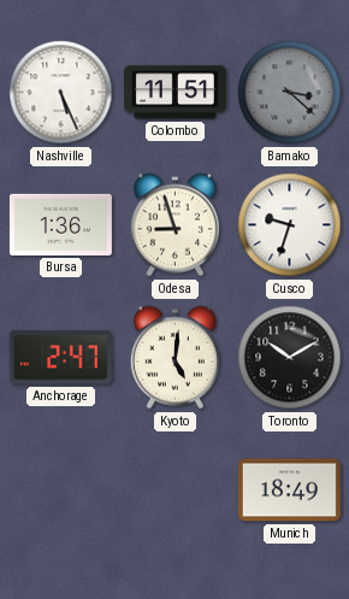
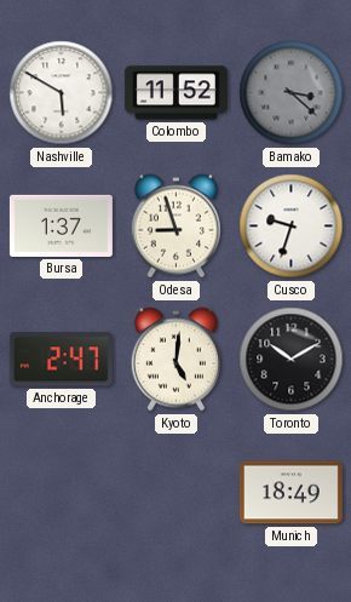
Nashville: 5:26 -> 5:50
Colombo: 11:51 -> 11:52
Bursa: 1:36 -> 1:37
